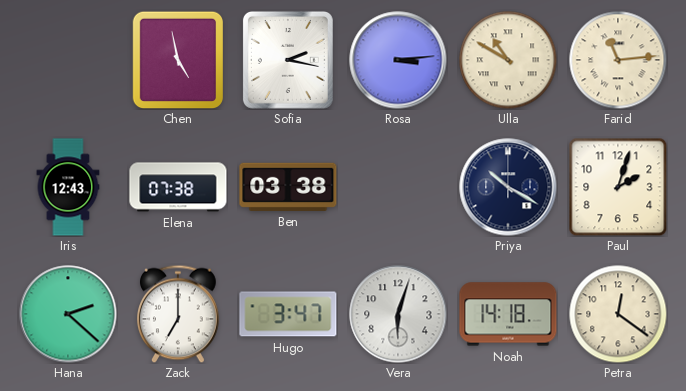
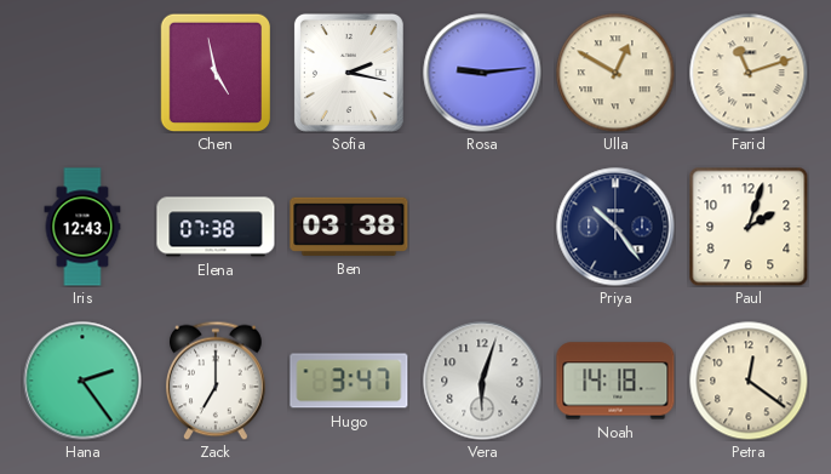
Rosa: 3:14 -> 9:14
Ulla: 10:50 -> 12:50
Farid: 11:14 -> 11:12
Priya: 10:20 -> 10:24
Hana: 2:22 -> 2:24
